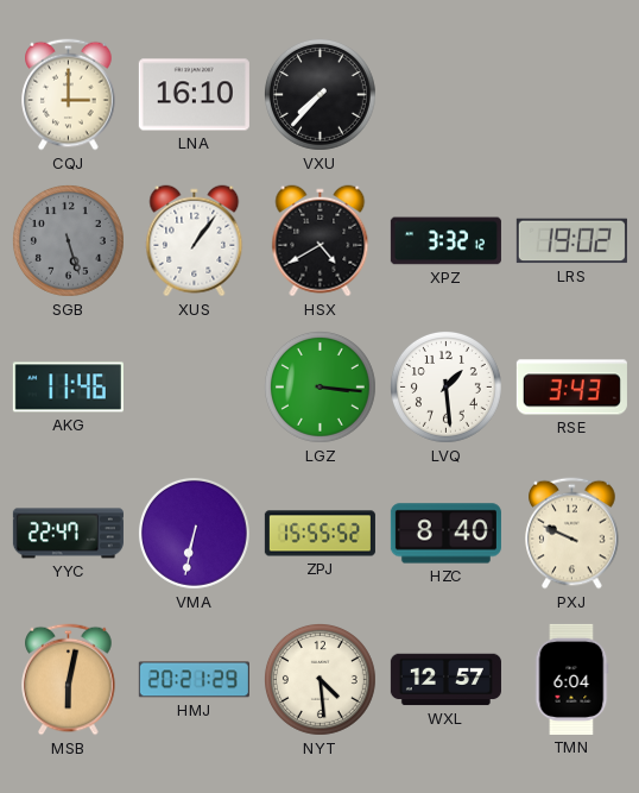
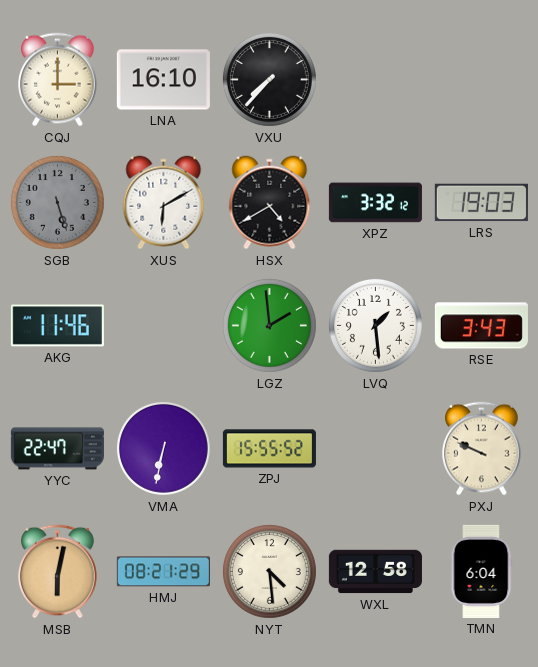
XUS: 1:06 -> 6:10
LRS: 19:02 -> 19:03
LGZ: 3:16 -> 1:59
HZC: 8:40 -> none
HMJ: 20:21 -> 08:21
WXL: 12:57 -> 12:58
